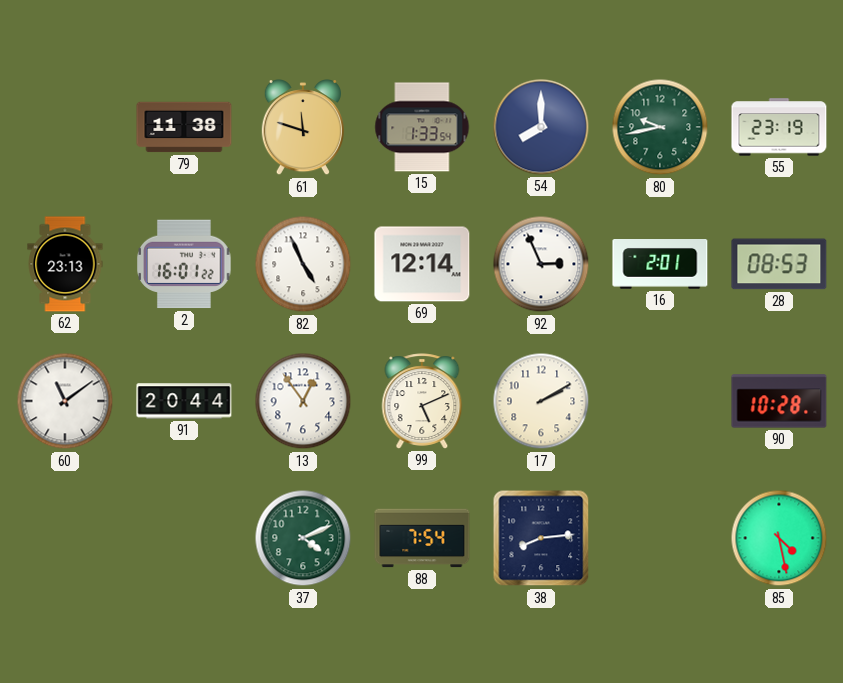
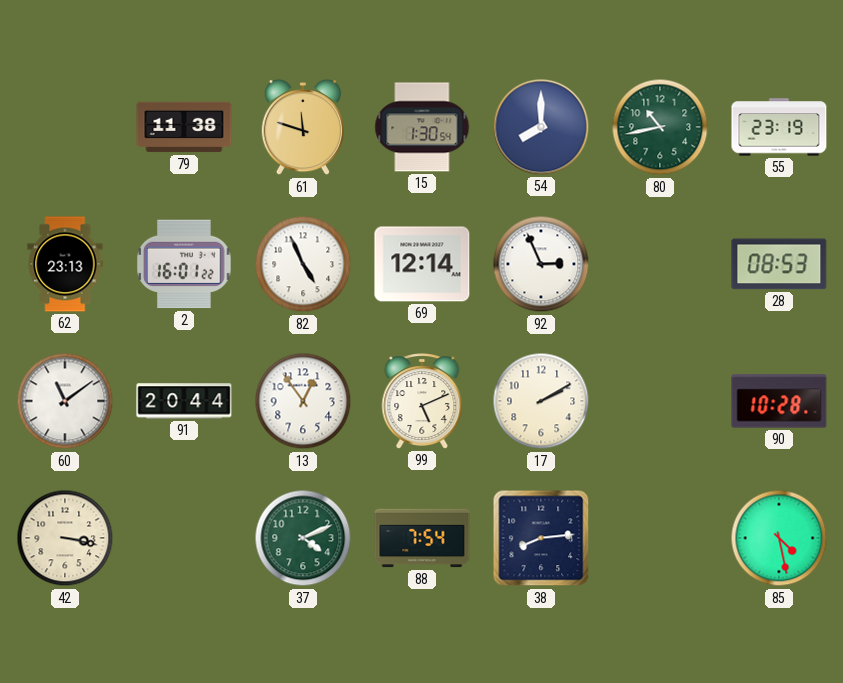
15: 1:33 -> 1:30
80: 9:43 -> 10:43
16: 2:01 -> none
42: none -> 3:17
